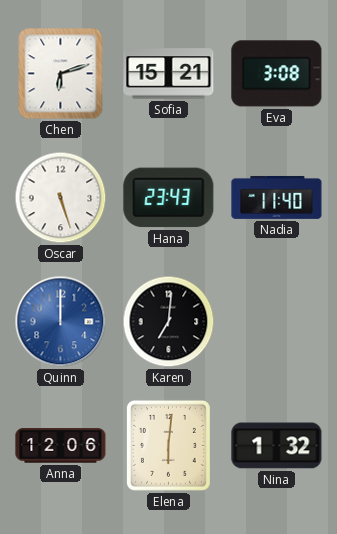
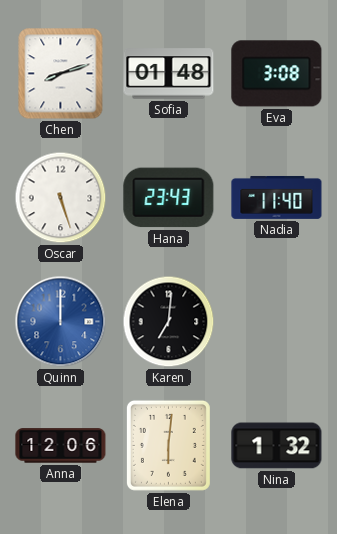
Chen: 6:12 -> 8:12
Sofia: 15:21 -> 01:48
